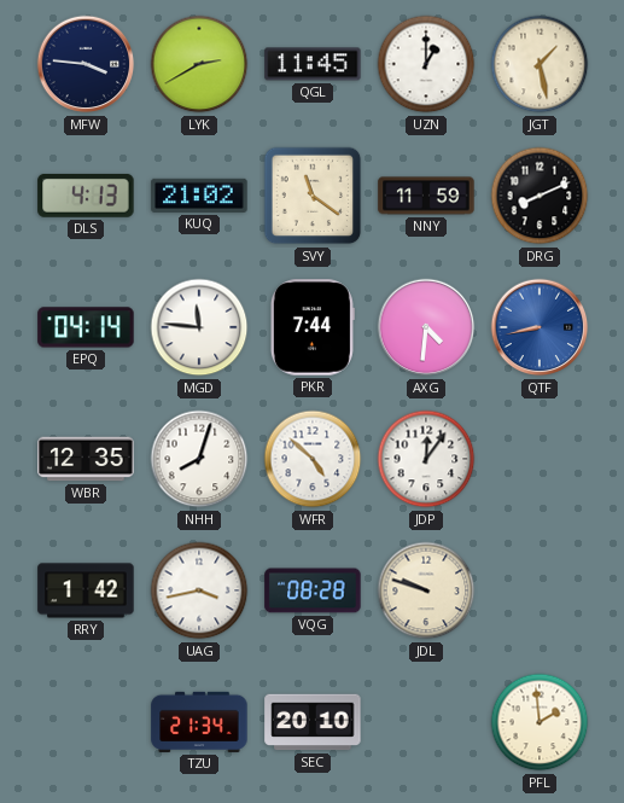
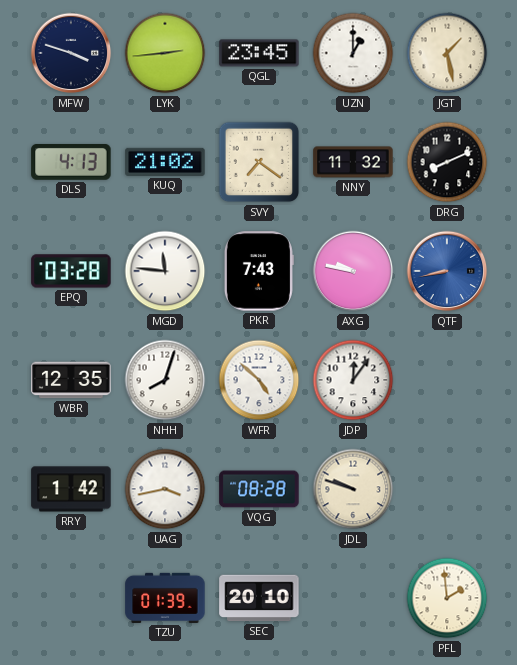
MFW: 3:46 -> 3:48
LYK: 2:40 -> 2:44
QGL: 11:45 -> 23:45
SVY: 11:21 -> 7:21
NNY: 11:59 -> 11:32
EPQ: 04:14 -> 03:28
PKR: 7:44 -> 7:43
AXG: 4:31 -> 9:47
TZU: 21:34 -> 01:39
